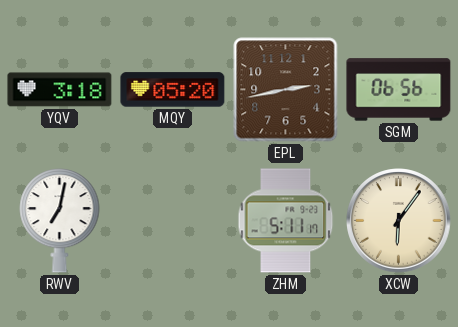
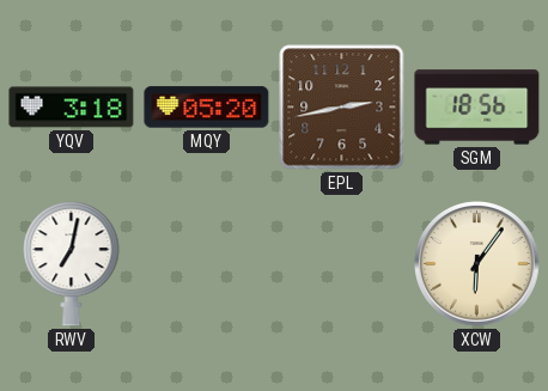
SGM: 06:56 -> 18:56
ZHM: 5:11 -> none
